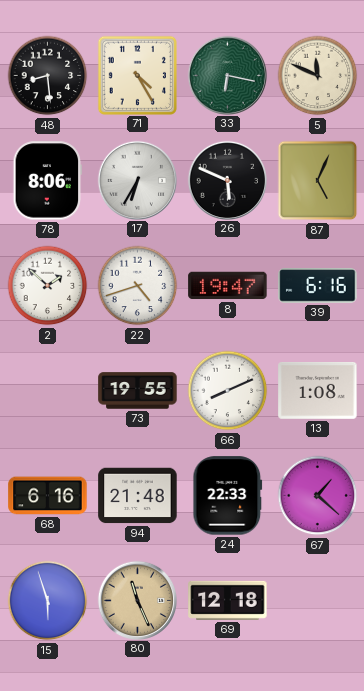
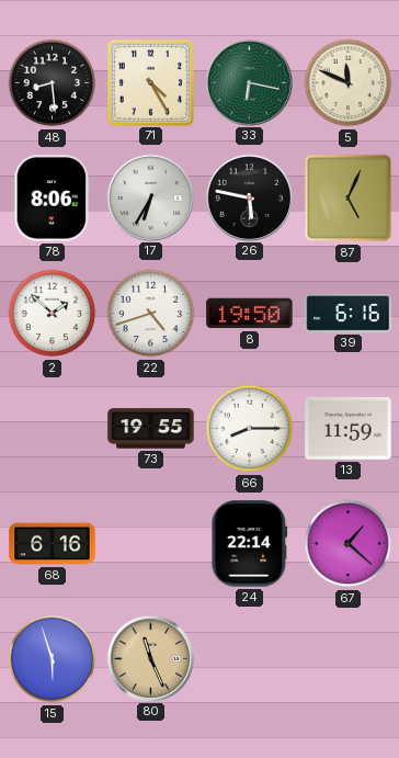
26: 5:49 -> 5:47
8: 19:47 -> 19:50
66: 8:11 -> 8:15
13: 1:08 -> 11:59
94: 21:48 -> none
24: 22:33 -> 22:14
69: 12:18 -> none
